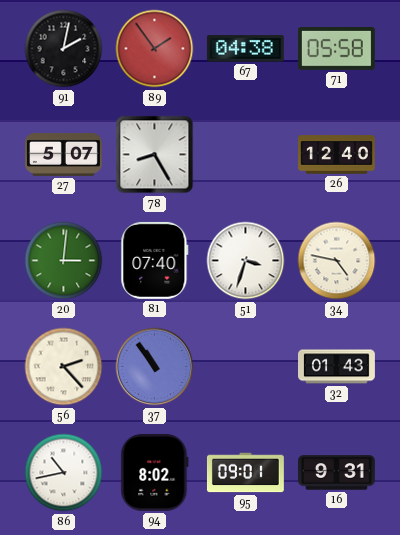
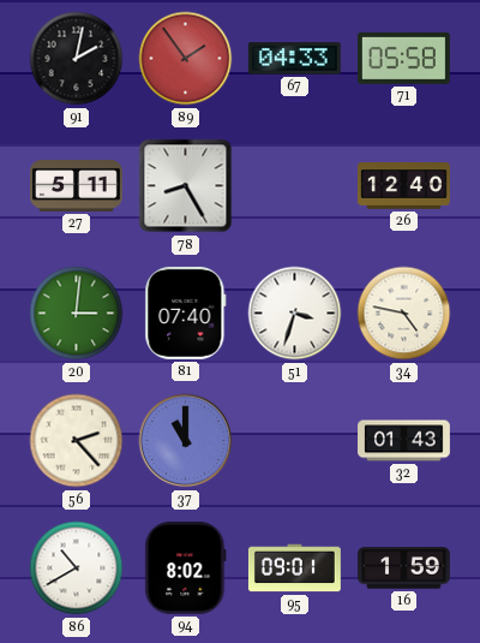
67: 04:38 -> 04:33
27: 5:07 -> 5:11
37: 10:54 -> 11:00
86: 10:43 -> 10:40
16: 9:31 -> 1:59
